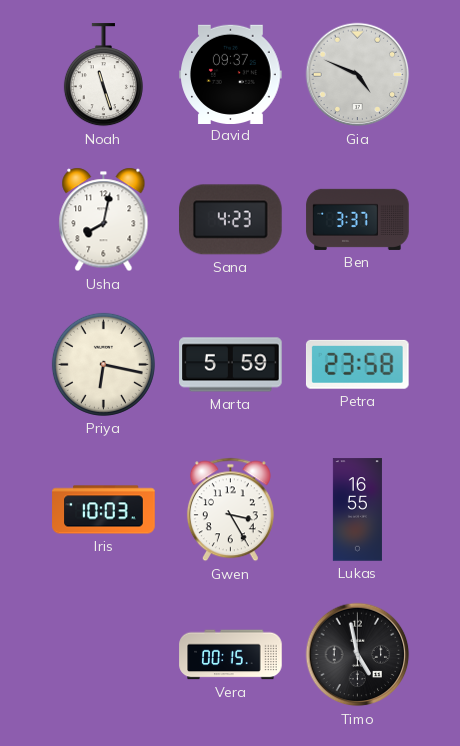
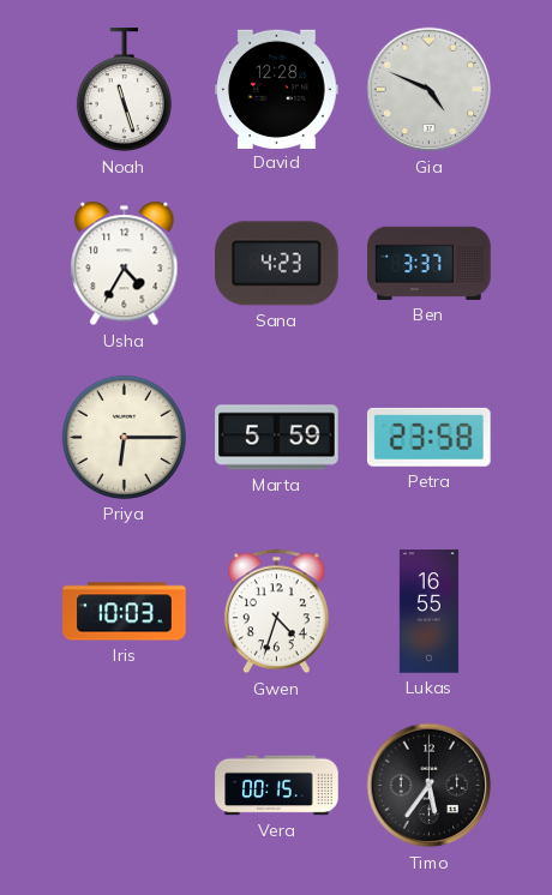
David: 09:37 -> 12:28
Usha: 8:02 -> 4:35
Priya: 6:17 -> 6:15
Gwen: 3:25 -> 4:33
Timo: 4:58 -> 5:36
